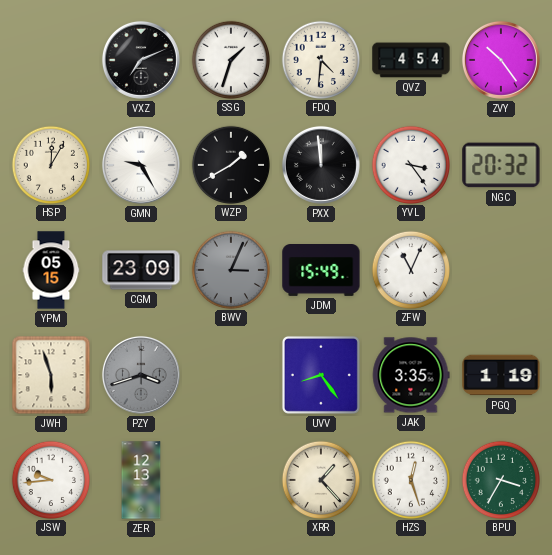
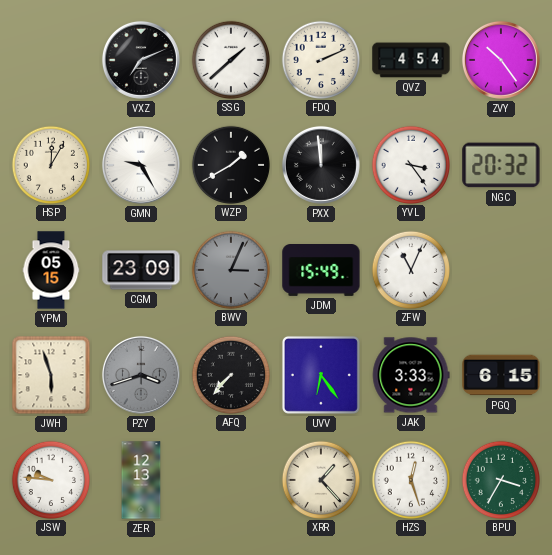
SSG: 1:33 -> 1:38
FDQ: 4:31 -> 2:11
AFQ: none -> 7:37
UVV: 8:24 -> 6:24
JAK: 3:35 -> 3:33
PGQ: 1:19 -> 6:15
JSW: 9:44 -> 9:46
